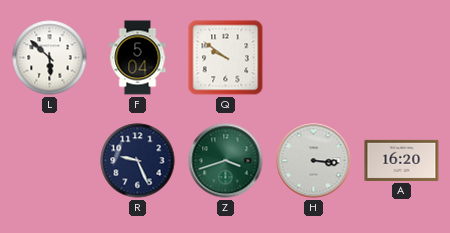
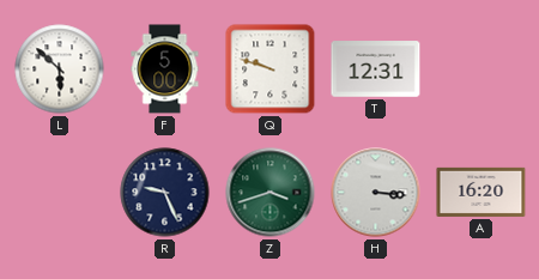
F: 5:04 -> 5:00
Q: 9:51 -> 9:48
T: none -> 12:31
